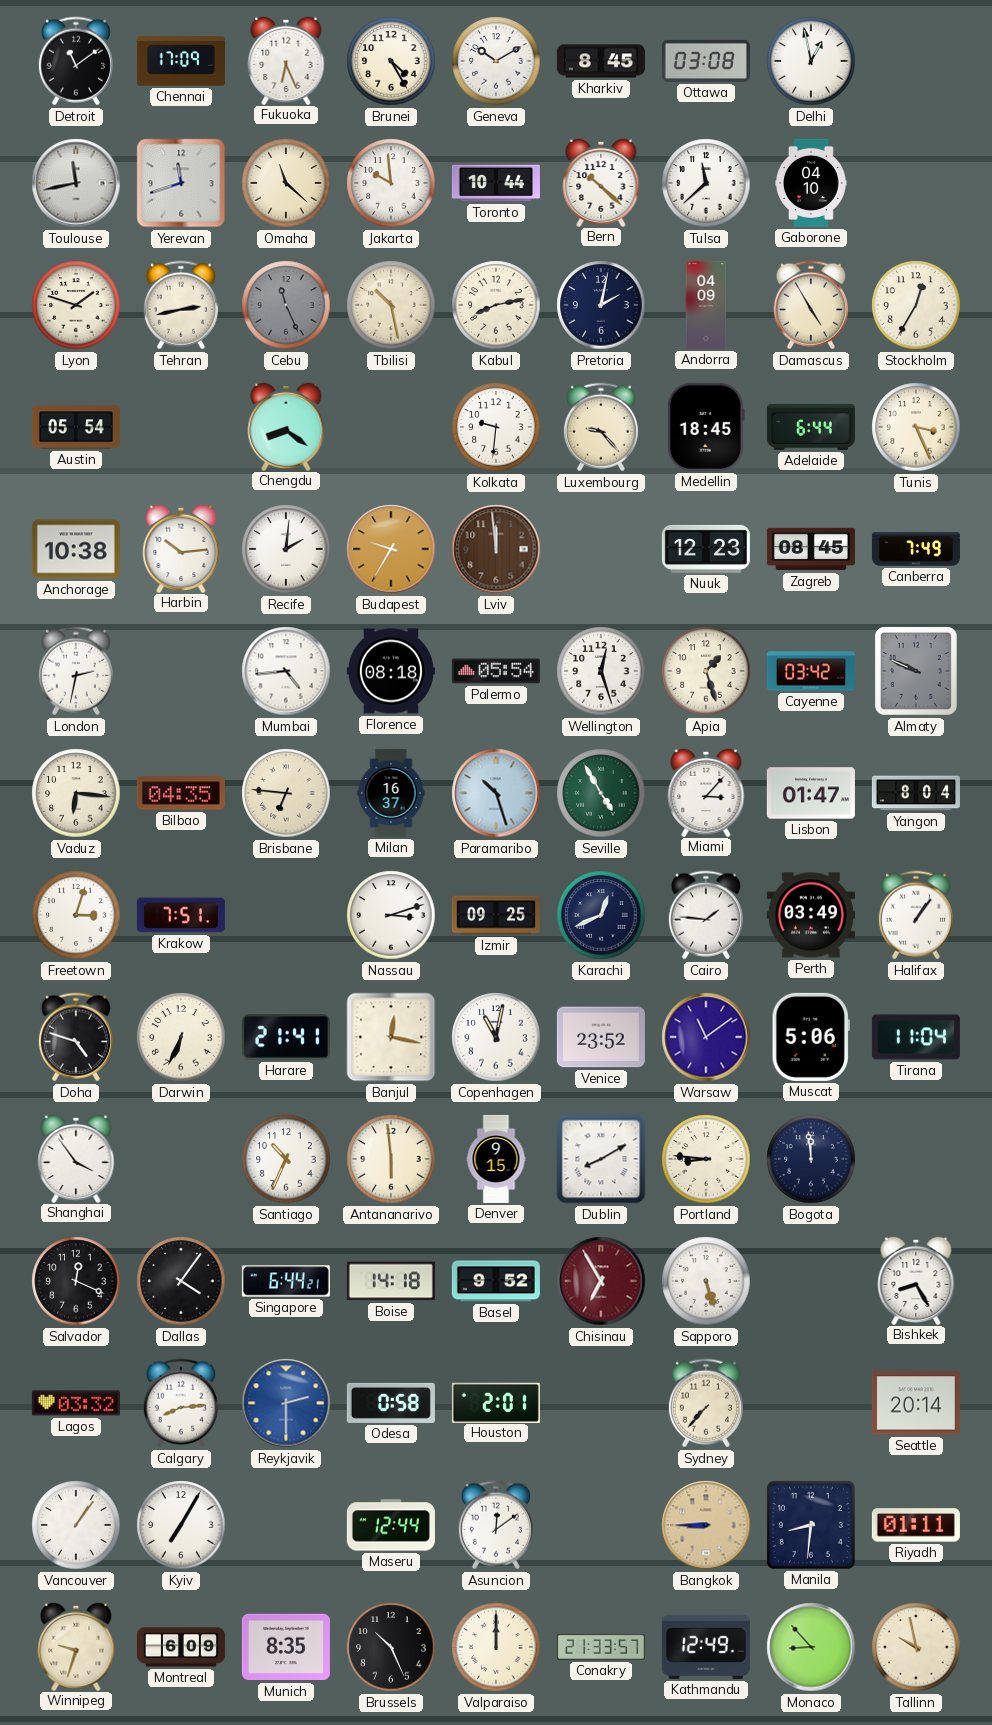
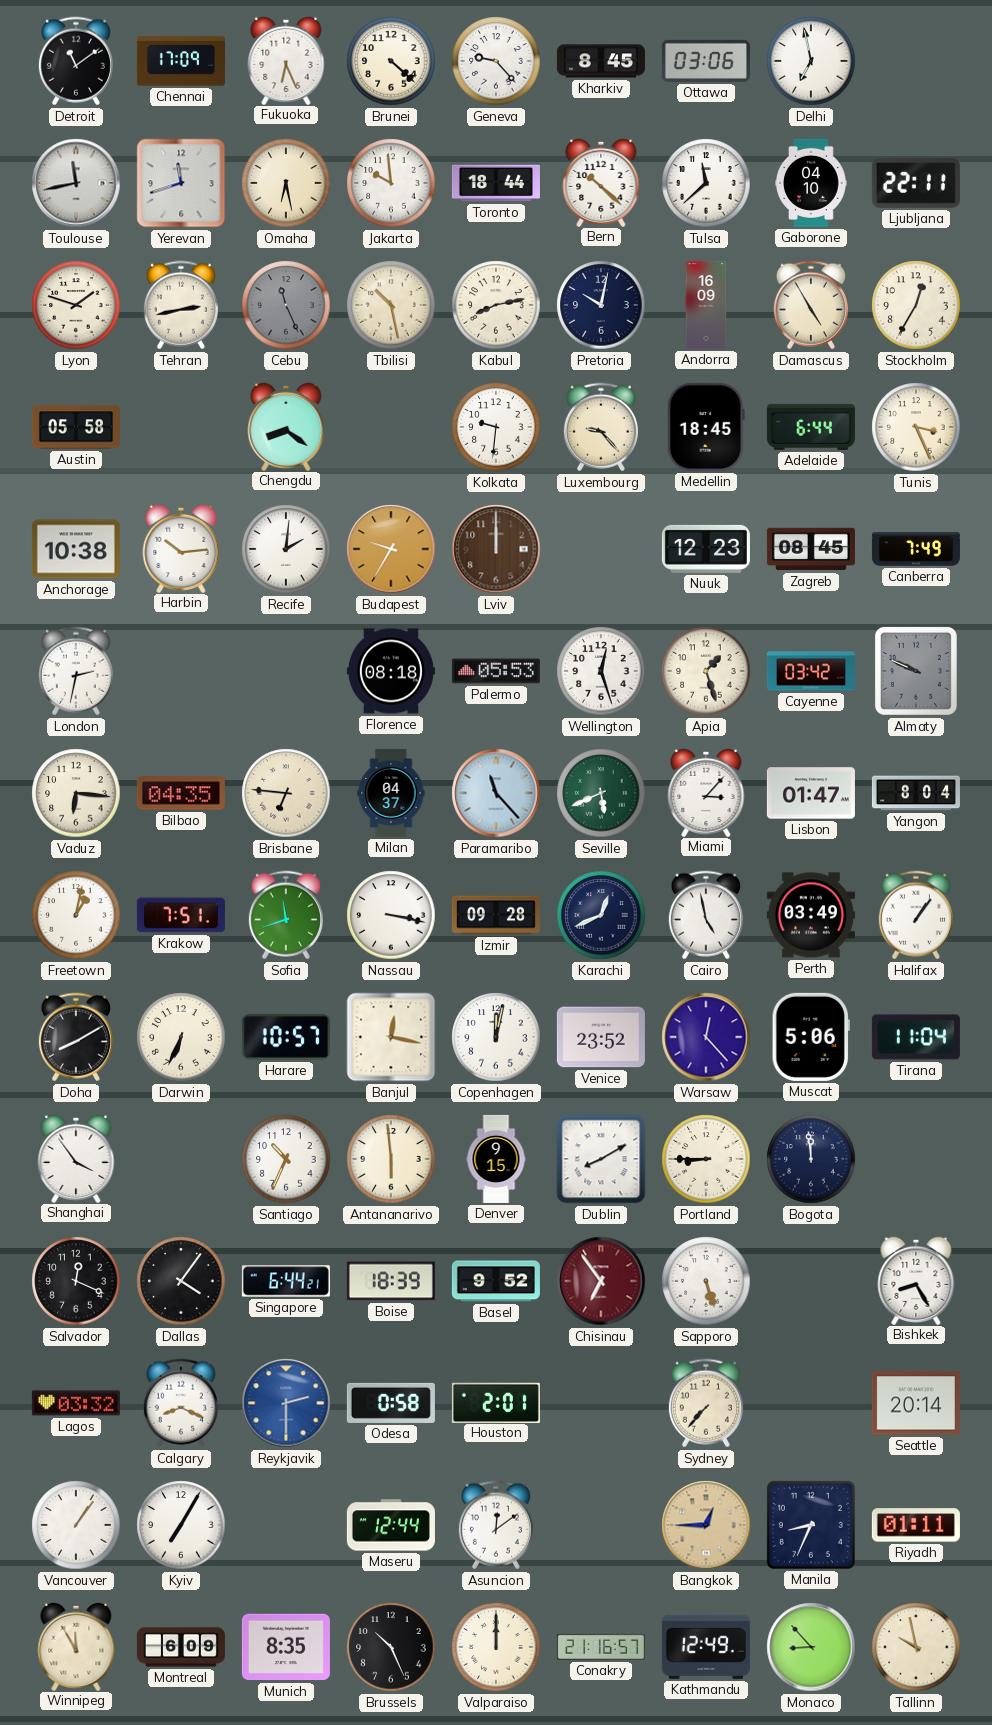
Brunei: 4:25 -> 4:22
Geneva: 10:10 -> 9:23
Ottawa: 03:08 -> 03:06
Delhi: 12:58 -> 6:58
Omaha: 11:22 -> 6:28
Toronto: 10:44 -> 18:44
Ljubljana: none -> 22:11
Pretoria: 2:02 -> 10:02
Andorra: 04:09 -> 16:09
Austin: 05:54 -> 05:58
Lviv: 11:59 -> 12:00
Mumbai: 4:44 -> none
Palermo: 05:54 -> 05:53
Milan: 16:37 -> 04:37
Paramaribo: 10:27 -> 11:23
Seville: 4:55 -> 5:41
Freetown: 3:03 -> 1:02
Sofia: none -> 11:42
Nassau: 3:12 -> 3:17
Izmir: 09:25 -> 09:28
Cairo: 1:46 -> 4:58
Doha: 4:48 -> 8:10
Harare: 21:41 -> 10:57
Copenhagen: 11:02 -> 12:02
Warsaw: 11:09 -> 12:23
Portland: 8:46 -> 8:45
Boise: 14:18 -> 18:39
Chisinau: 6:55 -> 6:54
Calgary: 8:14 -> 8:19
Bangkok: 8:45 -> 12:45
Manila: 8:31 -> 8:34
Winnipeg: 9:33 -> 11:55
Conakry: 21:33 -> 21:16
